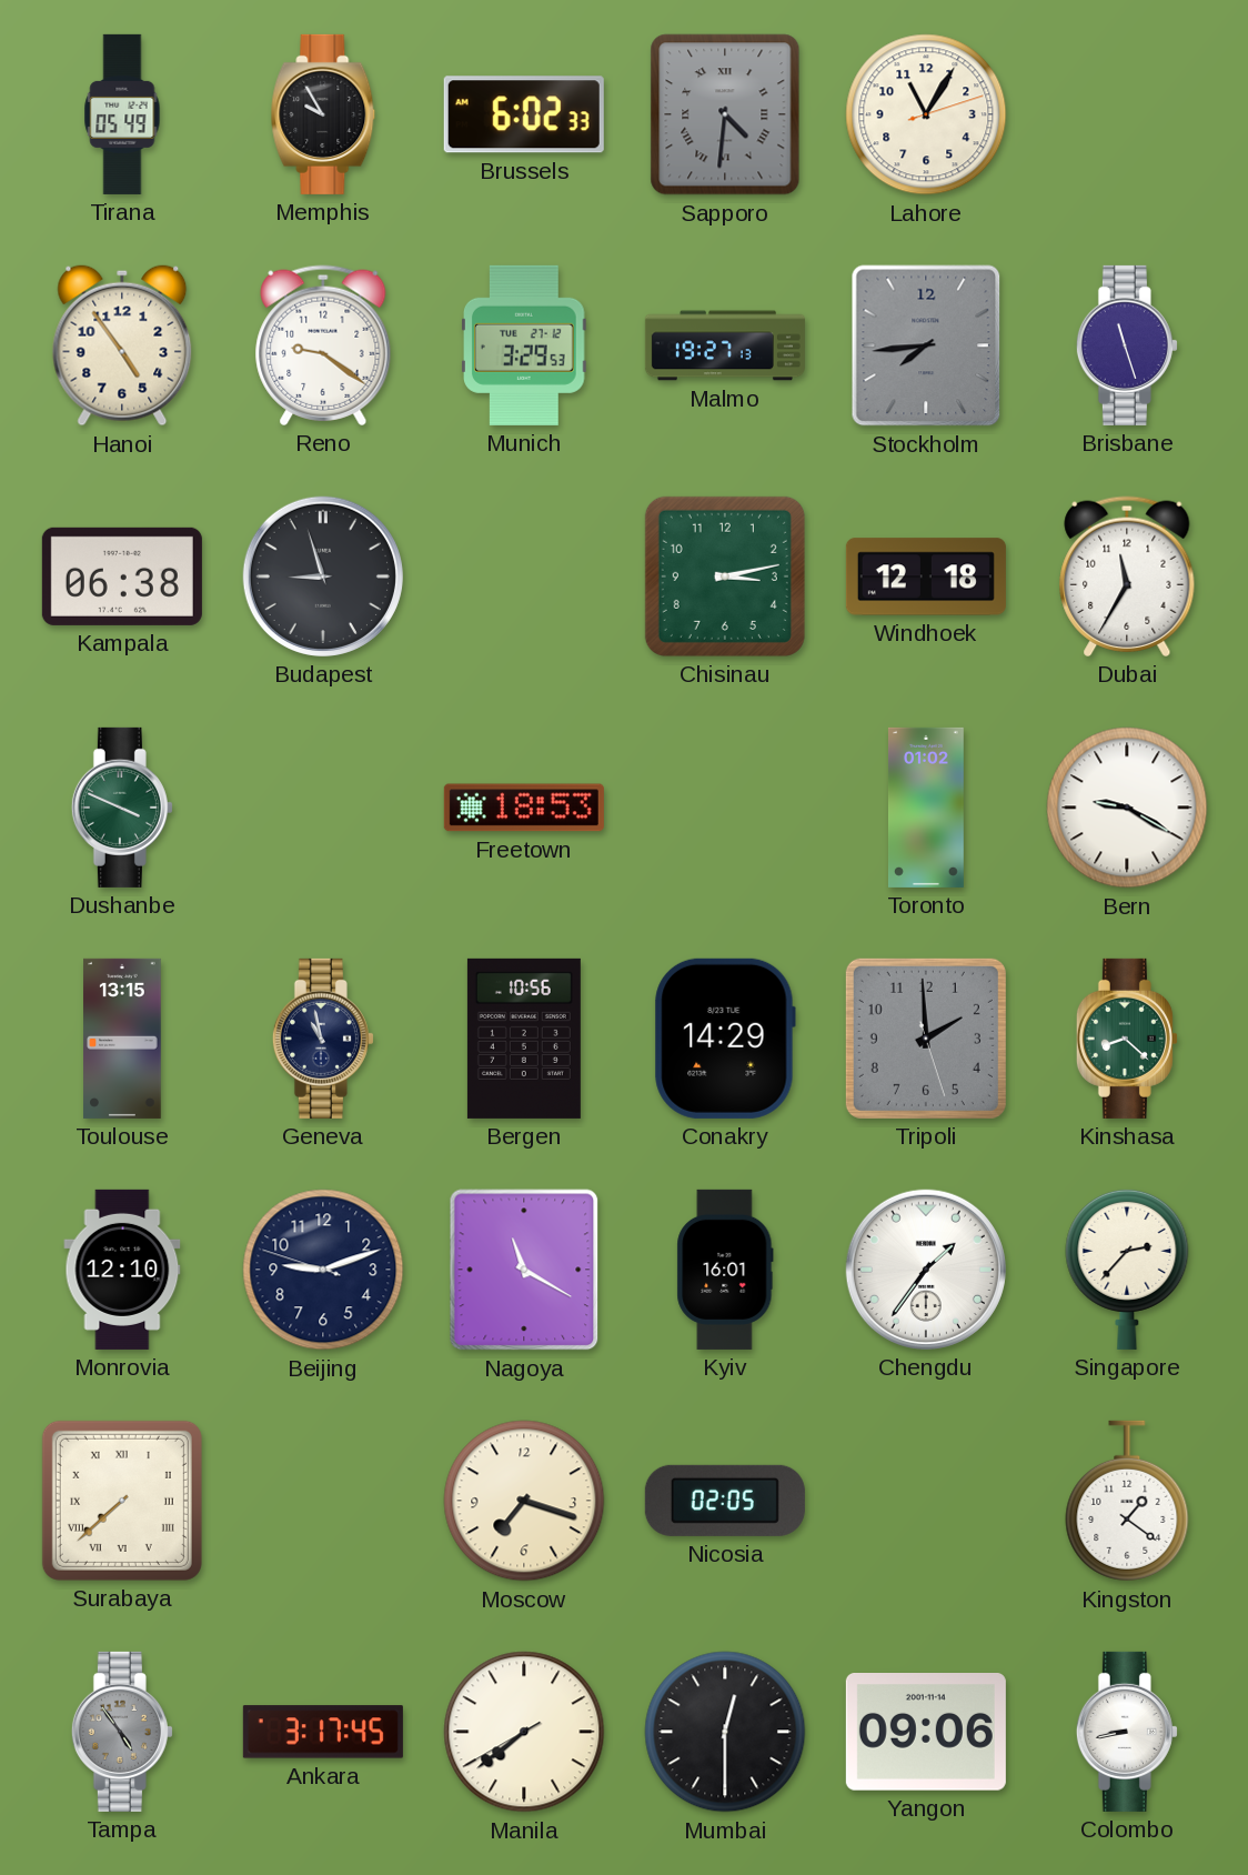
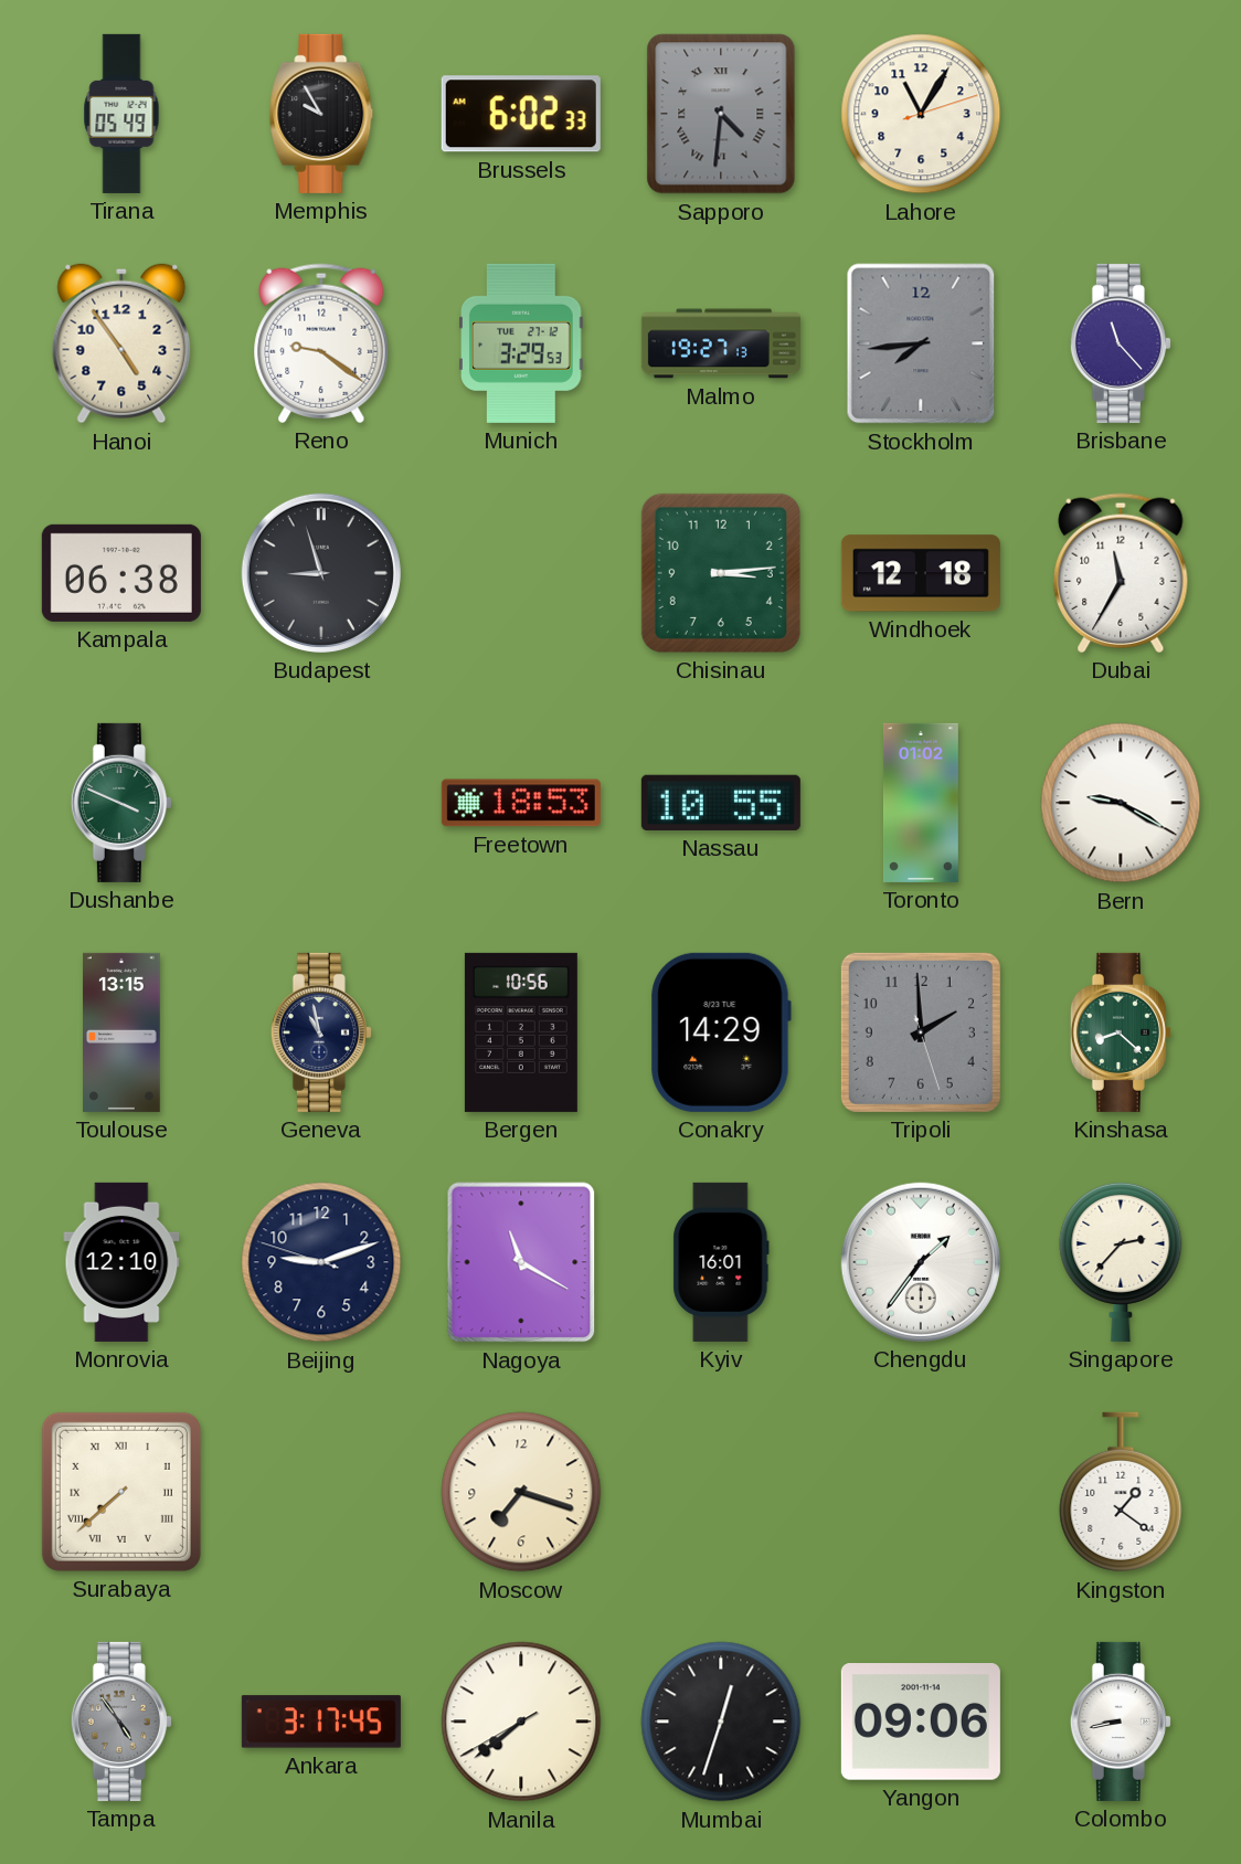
Brisbane: 11:27 -> 11:23
Chisinau: 3:13 -> 3:14
Nassau: none -> 10:55
Nicosia: 02:05 -> none
Mumbai: 12:30 -> 12:33
